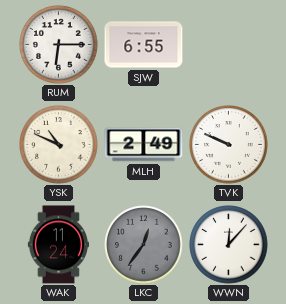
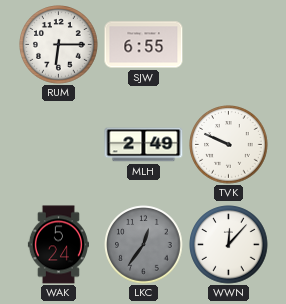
YSK: 10:49 -> none
WAK: 11:24 -> 5:24
